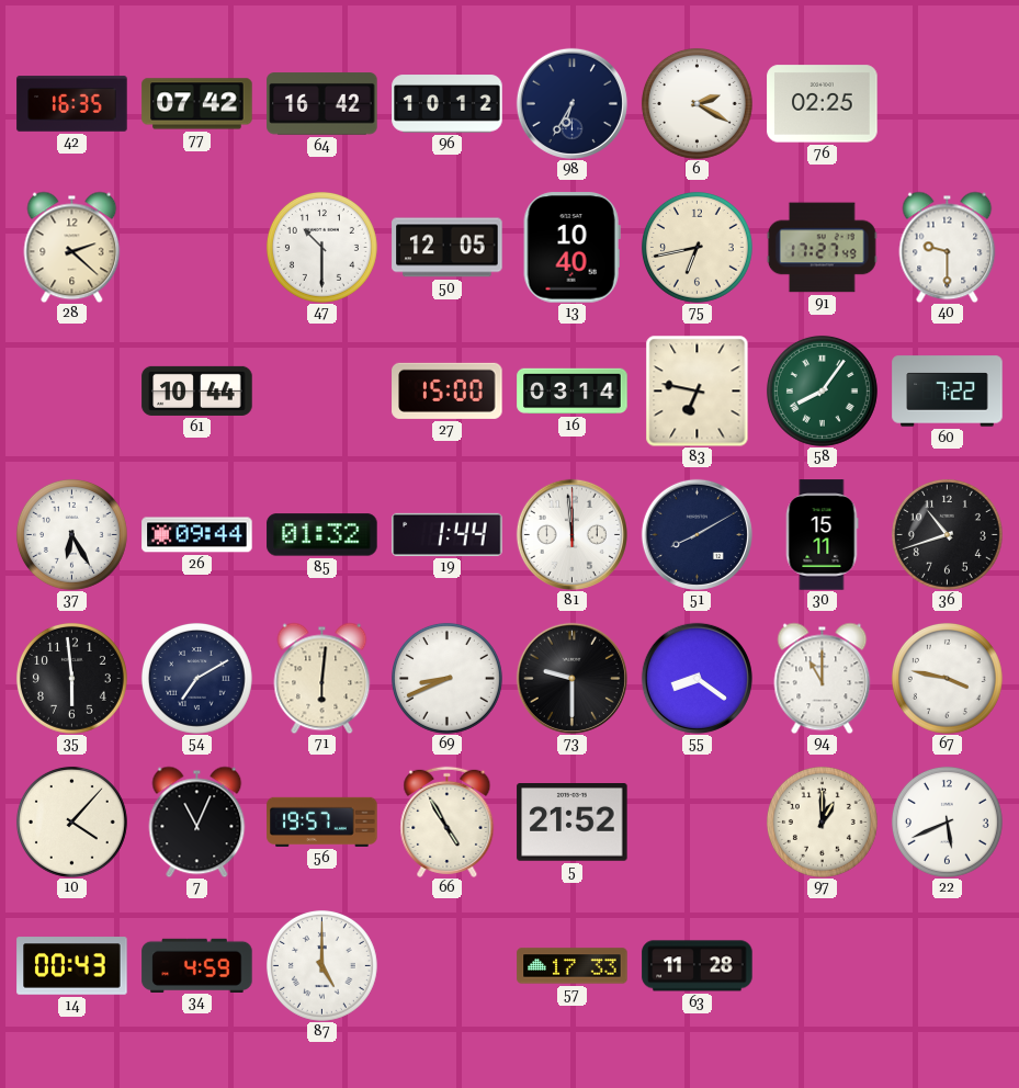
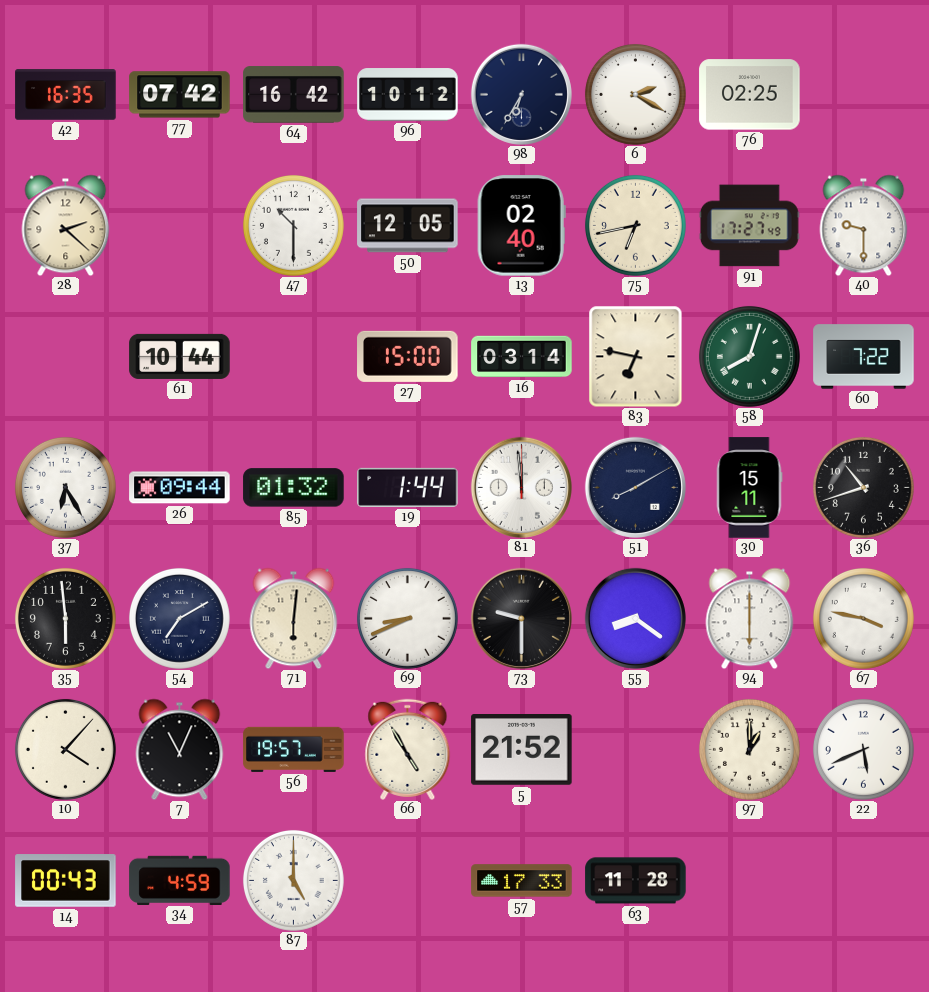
13: 10:40 -> 02:40
58: 8:06 -> 8:03
94: 11:00 -> 6:00
